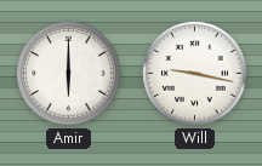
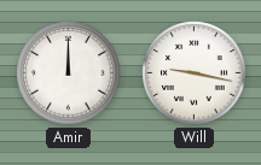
Amir: 6:00 -> 12:00
